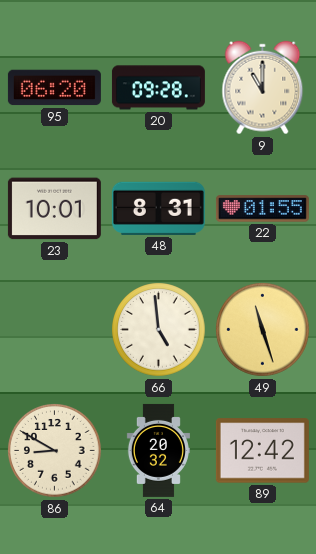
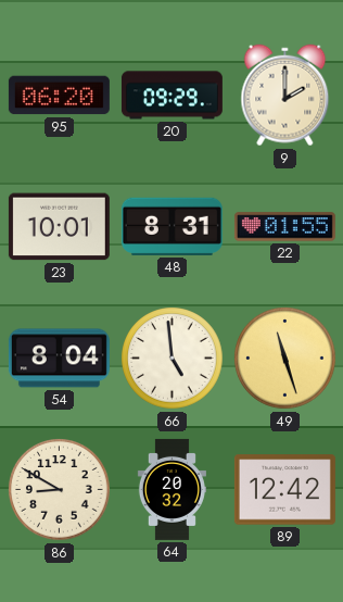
20: 09:28 -> 09:29
9: 11:00 -> 2:00
54: none -> 8:04
